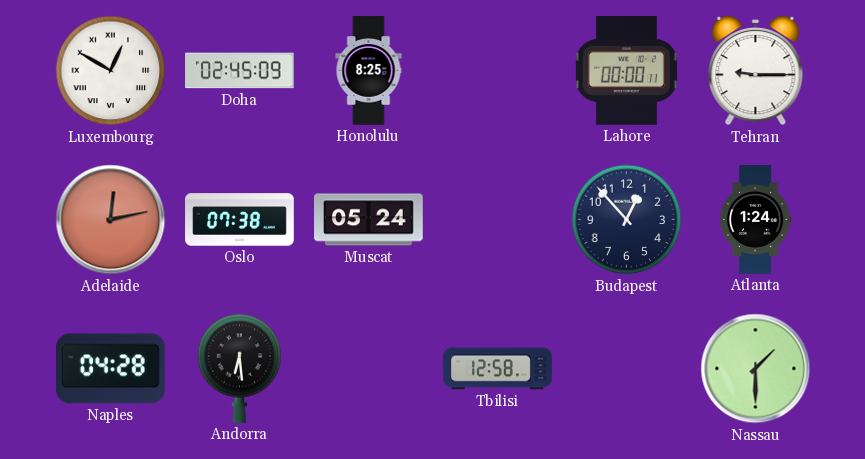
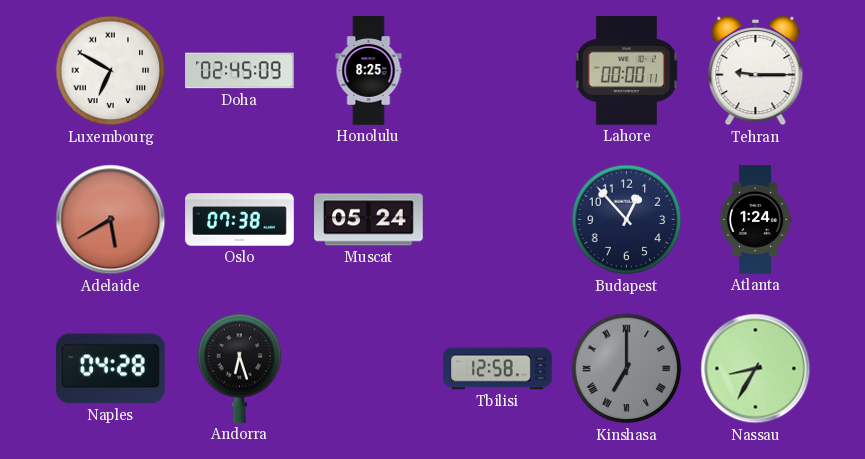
Luxembourg: 12:50 -> 6:50
Adelaide: 12:13 -> 5:40
Andorra: 6:29 -> 6:27
Kinshasa: none -> 7:00
Nassau: 1:30 -> 8:35
